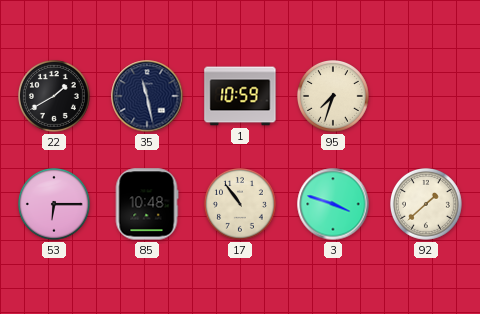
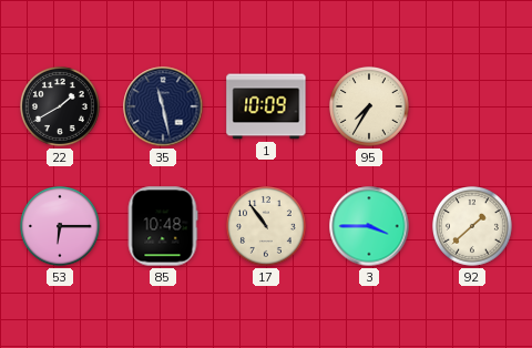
1: 10:59 -> 10:09
95: 7:33 -> 7:35
3: 3:48 -> 3:45
